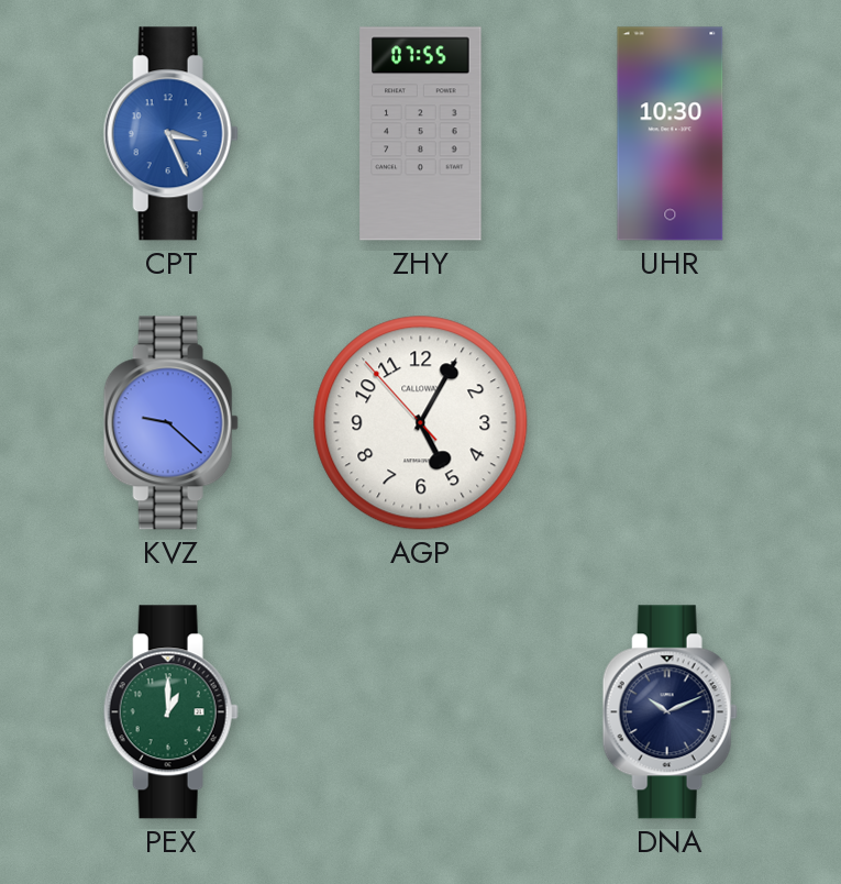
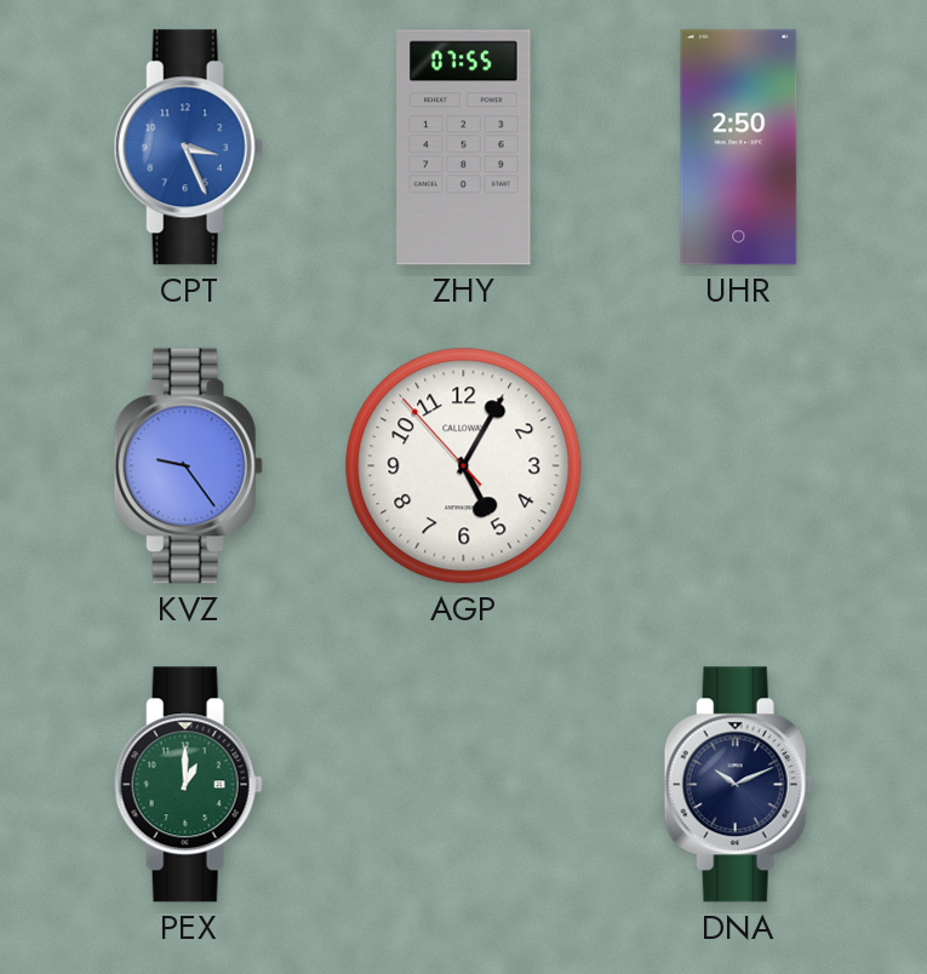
UHR: 10:30 -> 2:50
KVZ: 9:22 -> 9:24
